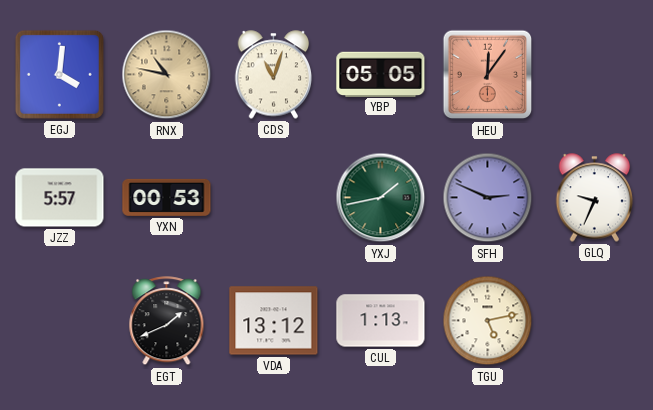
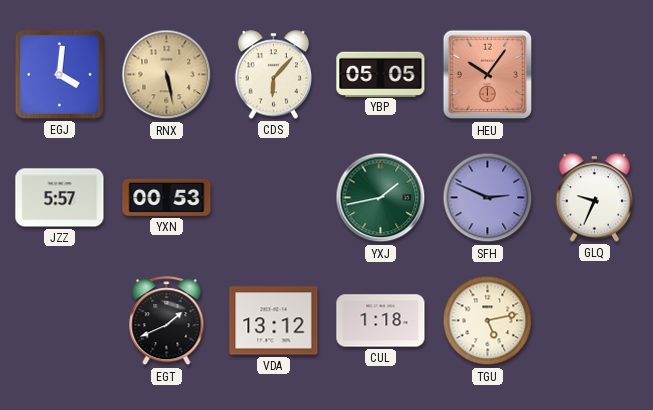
RNX: 10:47 -> 5:28
CDS: 11:03 -> 6:07
HEU: 12:06 -> 10:06
CUL: 1:13 -> 1:18
